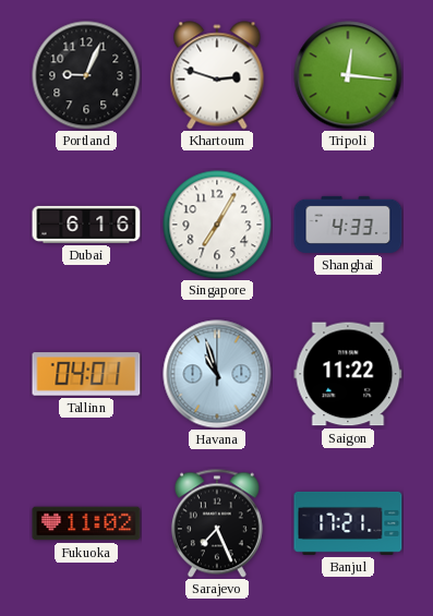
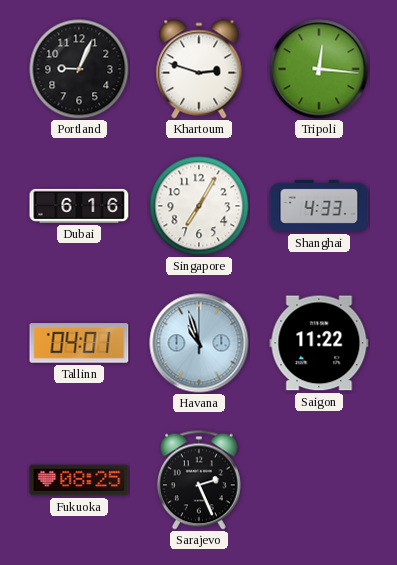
Fukuoka: 11:02 -> 08:25
Sarajevo: 7:26 -> 2:26
Banjul: 17:21 -> none
